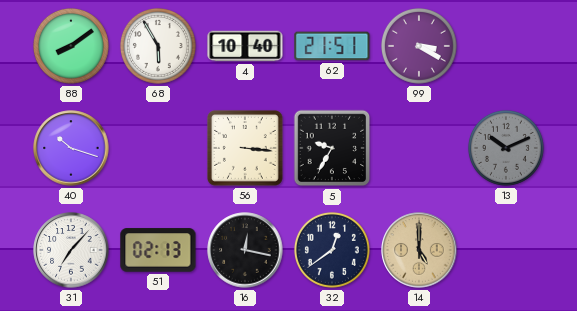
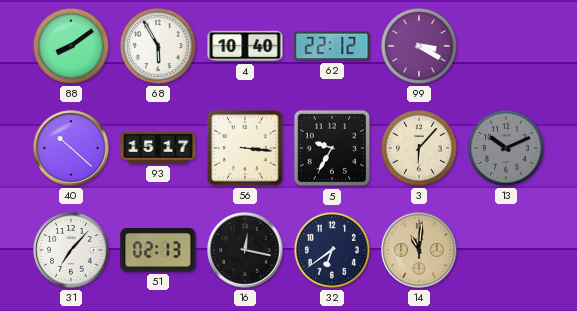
62: 21:51 -> 22:12
40: 10:18 -> 10:22
93: none -> 15:17
3: none -> 6:07
32: 12:39 -> 6:39
14: 5:00 -> 11:01
